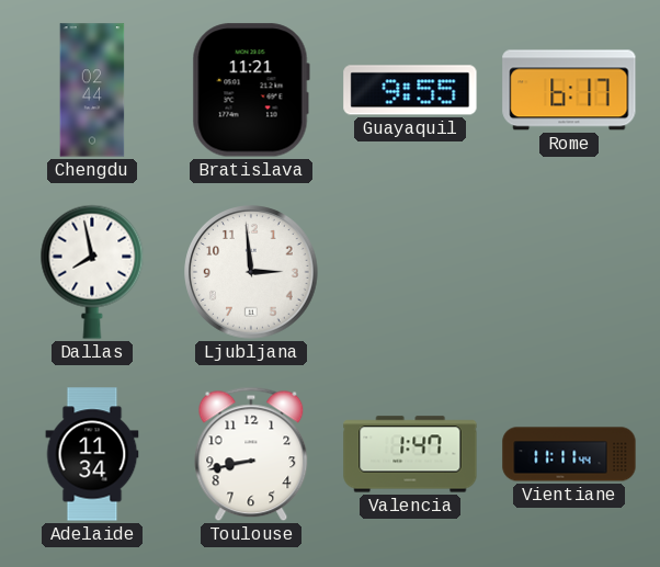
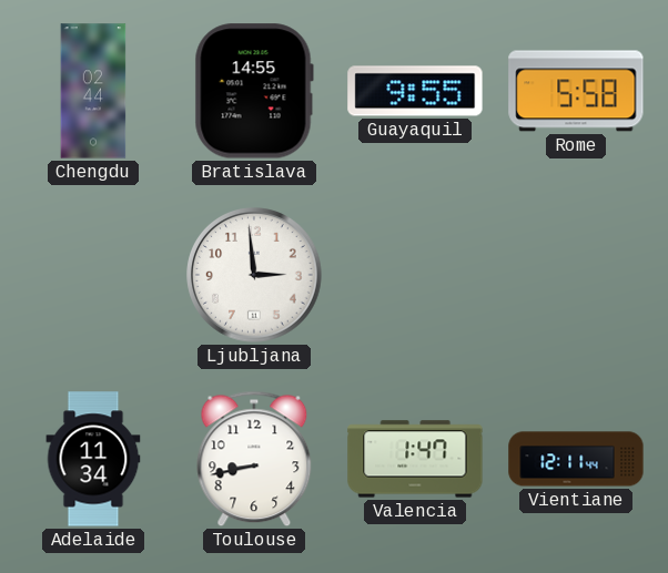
Bratislava: 11:21 -> 14:55
Rome: 6:17 -> 5:58
Dallas: 7:58 -> none
Vientiane: 11:11 -> 12:11
